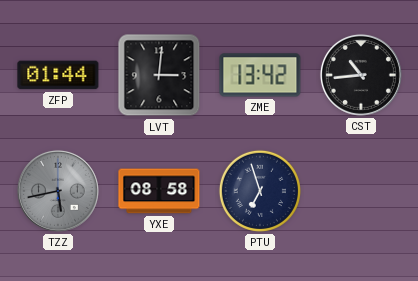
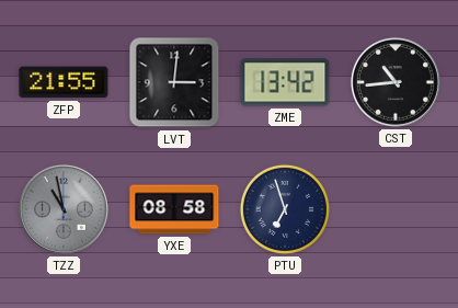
ZFP: 01:44 -> 21:55
TZZ: 5:43 -> 10:58
